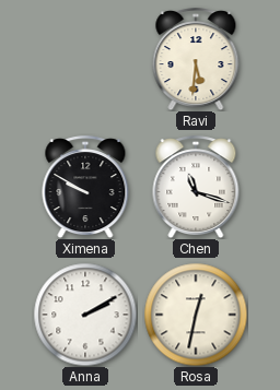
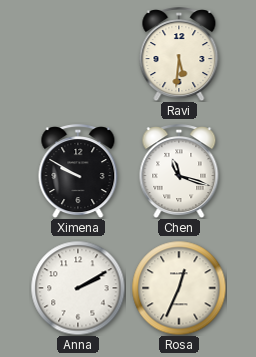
Rosa: 12:32 -> 12:34
